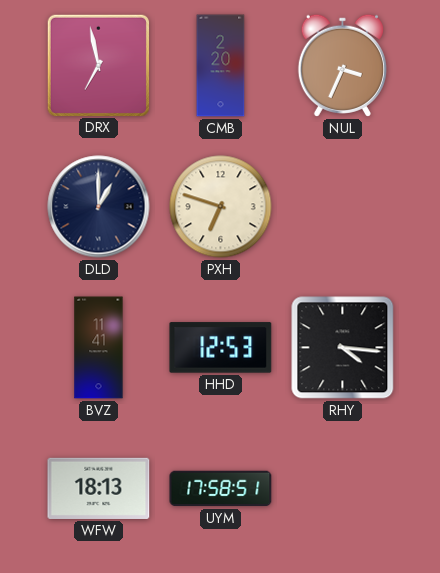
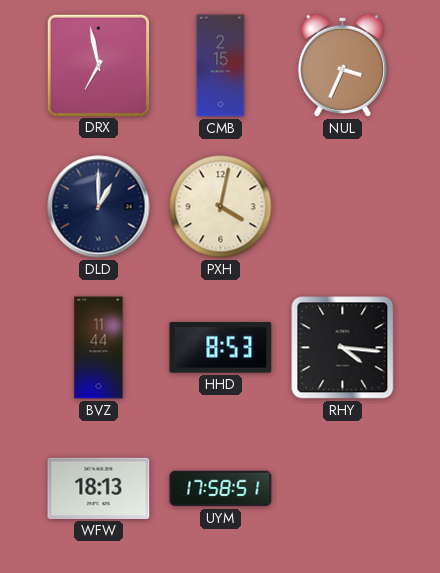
CMB: 2:20 -> 2:15
PXH: 6:48 -> 4:02
BVZ: 11:41 -> 11:44
HHD: 12:53 -> 8:53
